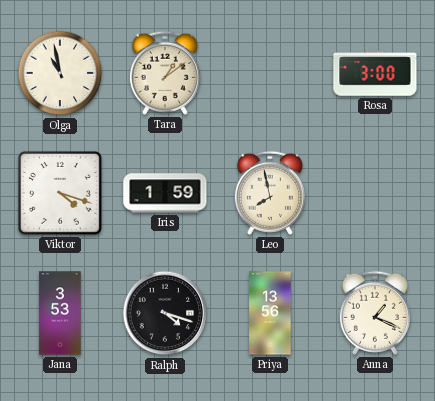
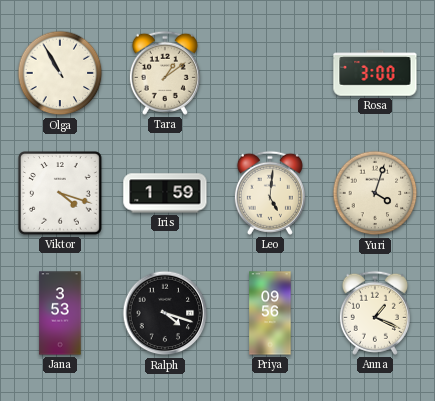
Olga: 10:58 -> 10:55
Leo: 7:58 -> 5:01
Yuri: none -> 4:03
Priya: 13:56 -> 09:56
